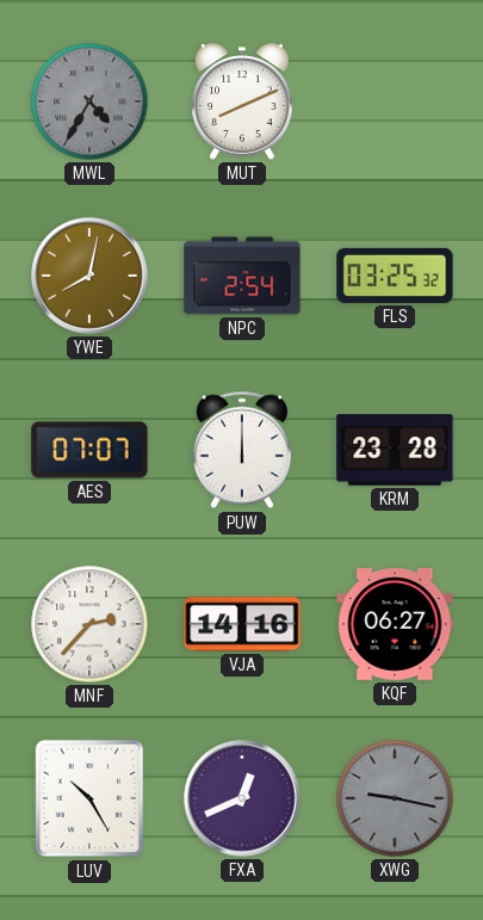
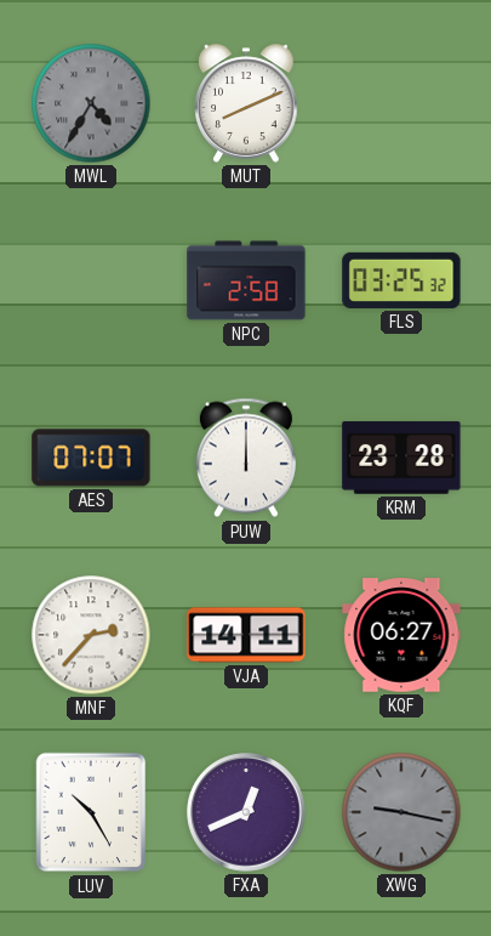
YWE: 8:02 -> none
NPC: 2:54 -> 2:58
VJA: 14:16 -> 14:11
